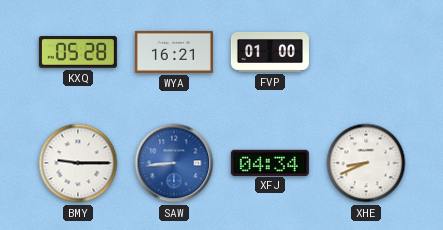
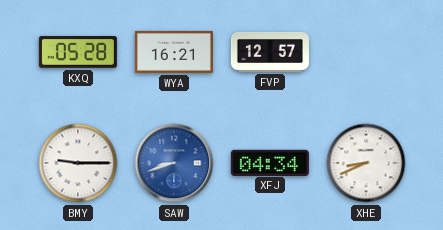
FVP: 01:00 -> 12:57
SAW: 8:44 -> 8:42
